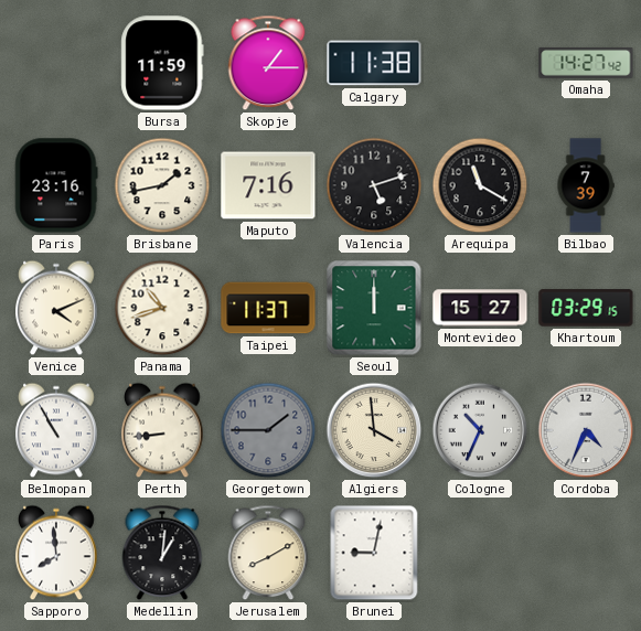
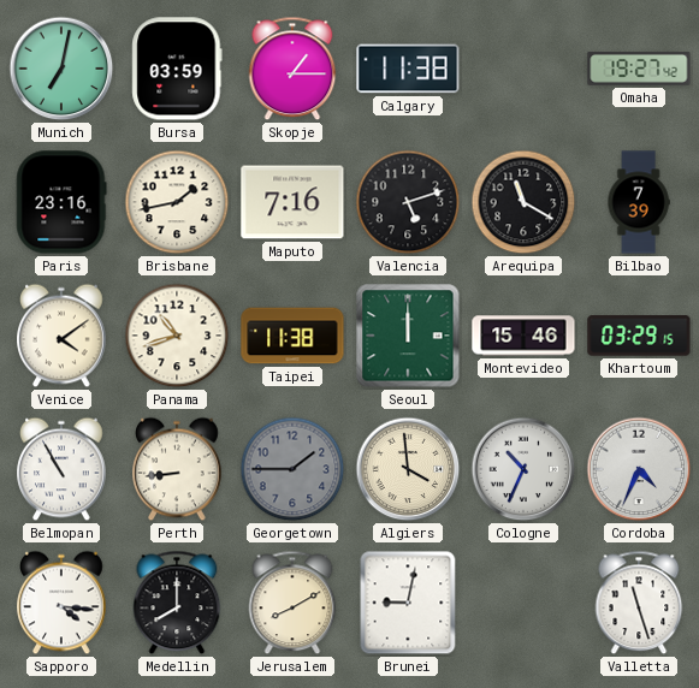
Munich: none -> 7:02
Bursa: 11:59 -> 03:59
Omaha: 14:27 -> 19:27
Venice: 4:11 -> 4:09
Taipei: 11:37 -> 11:38
Montevideo: 15:27 -> 15:46
Sapporo: 7:59 -> 4:16
Medellin: 1:01 -> 8:00
Valletta: none -> 11:27
